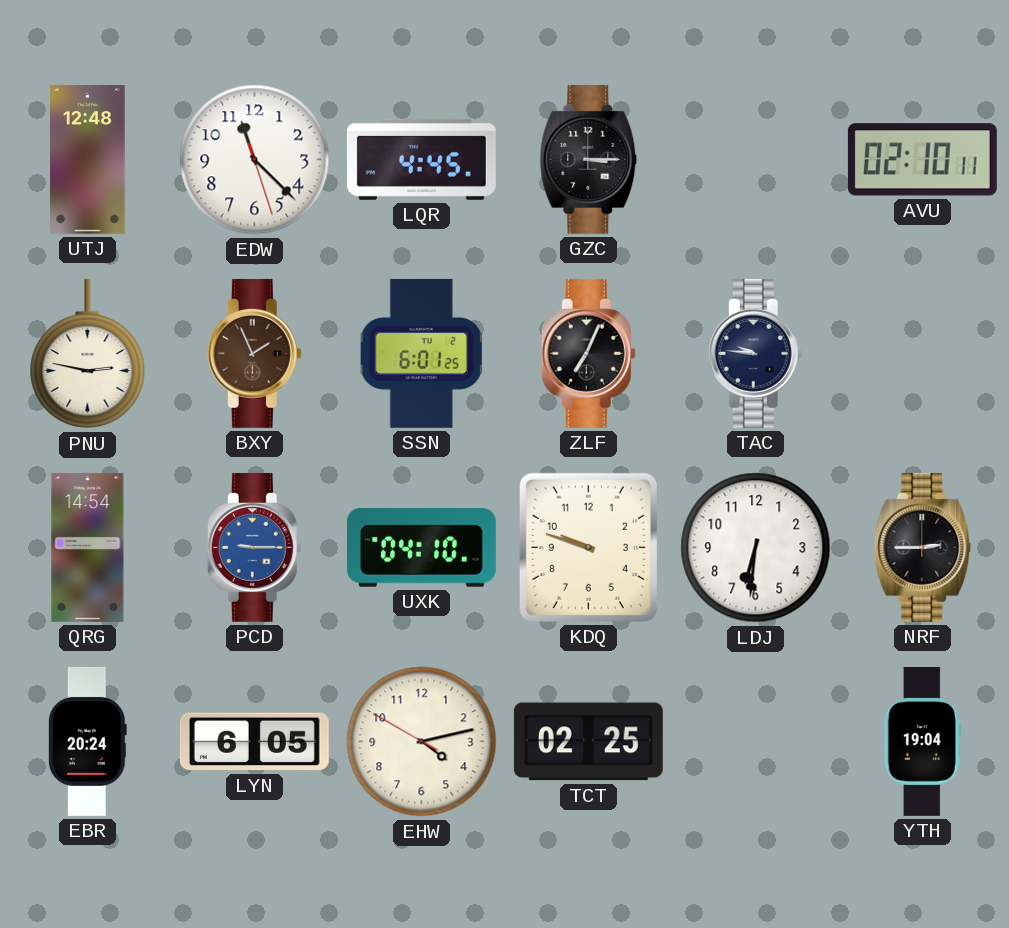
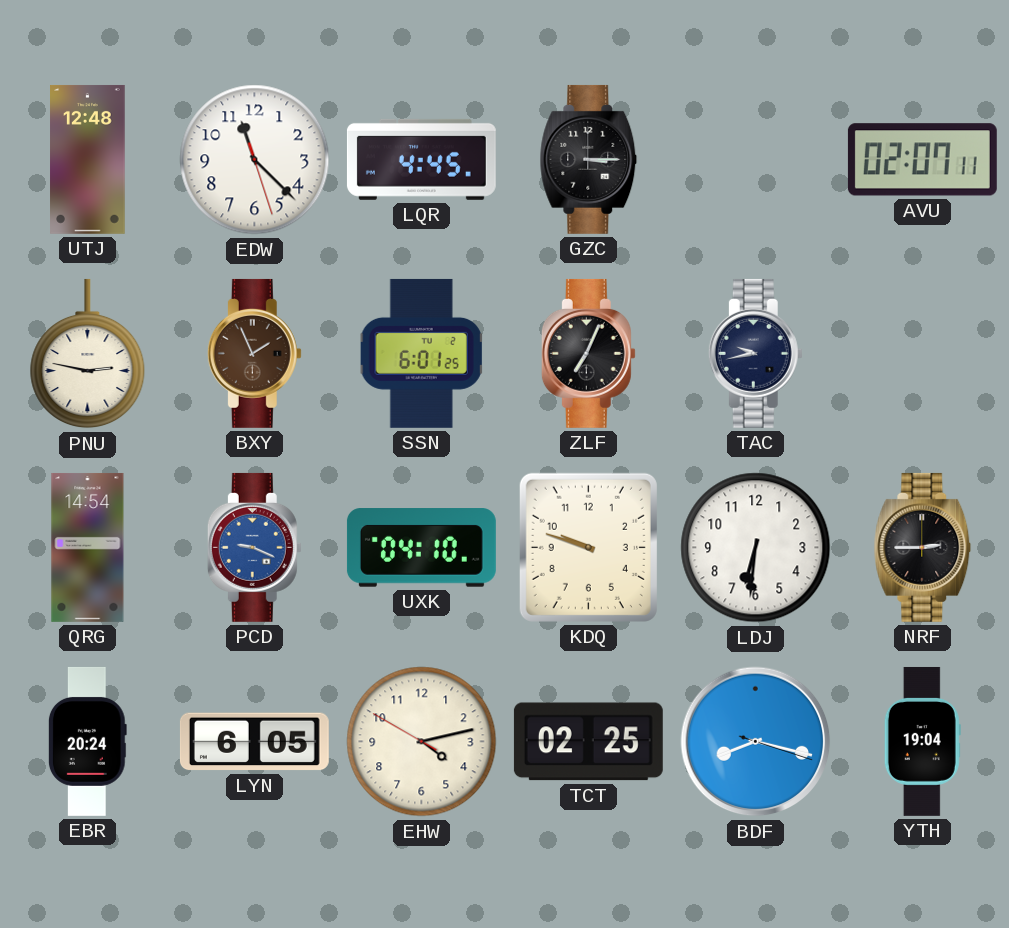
AVU: 02:10 -> 02:07
TAC: 9:46 -> 9:43
PCD: 9:15 -> 9:19
BDF: none -> 8:17
